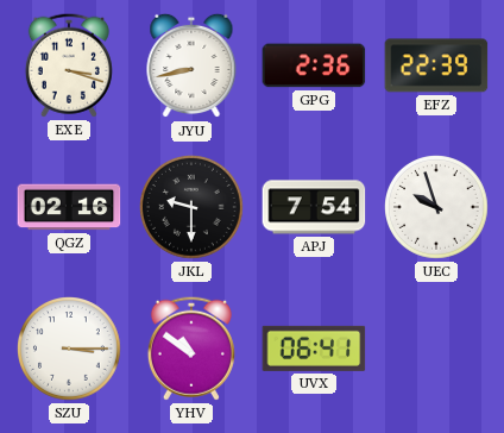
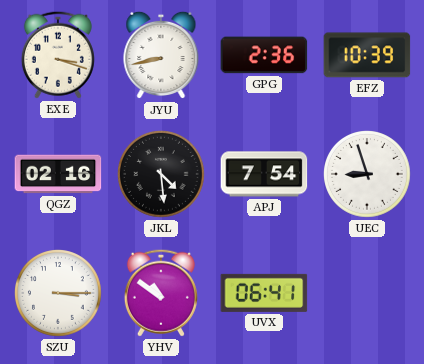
EFZ: 22:39 -> 10:39
JKL: 9:30 -> 4:29
UEC: 9:57 -> 8:57
